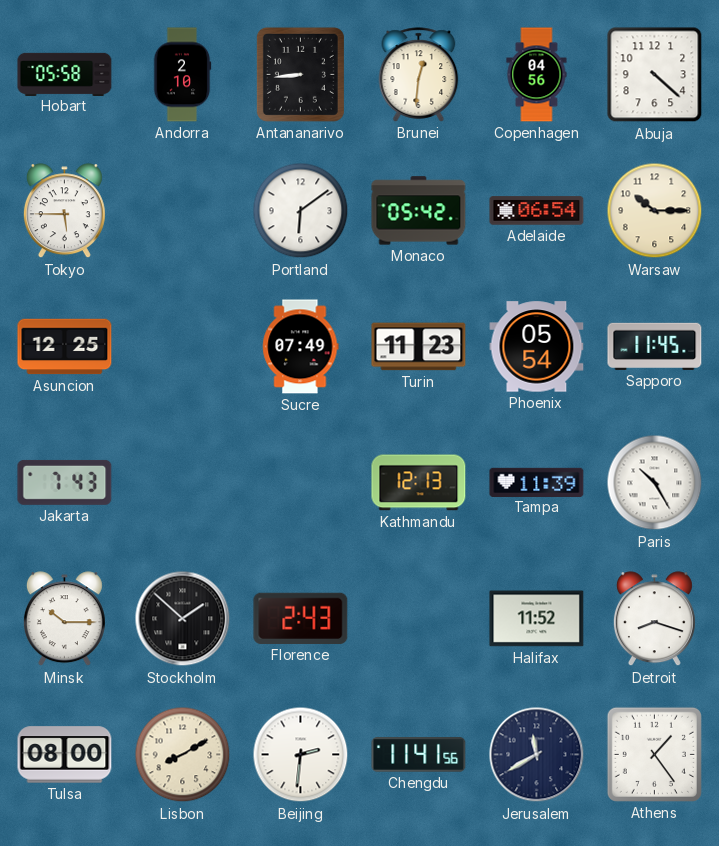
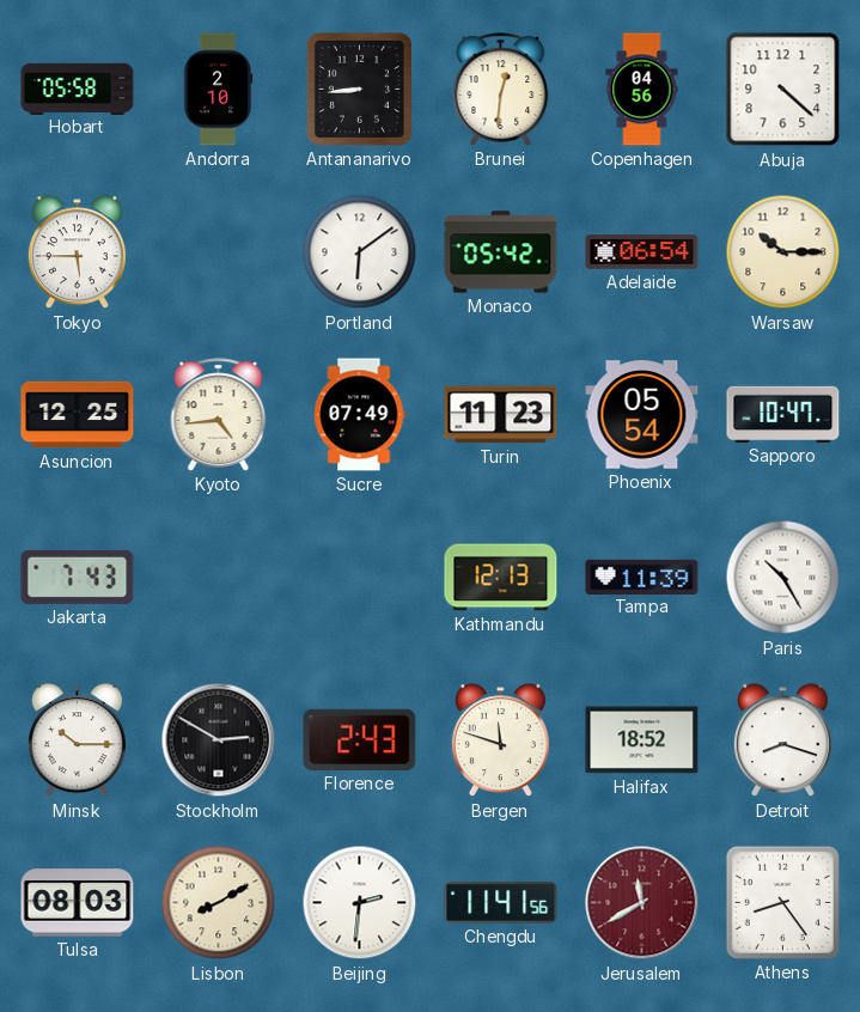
Kyoto: none -> 4:44
Sapporo: 11:45 -> 10:47
Stockholm: 1:52 -> 2:50
Bergen: none -> 11:48
Halifax: 11:52 -> 18:52
Tulsa: 08:00 -> 08:03
Jerusalem dial: navy -> burgundy
Athens: 1:24 -> 8:24
